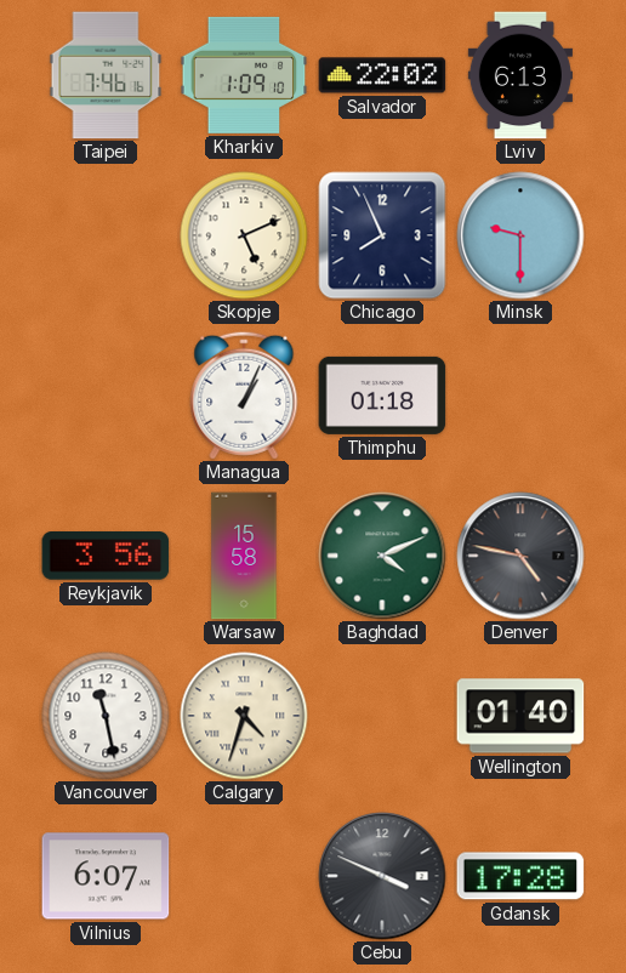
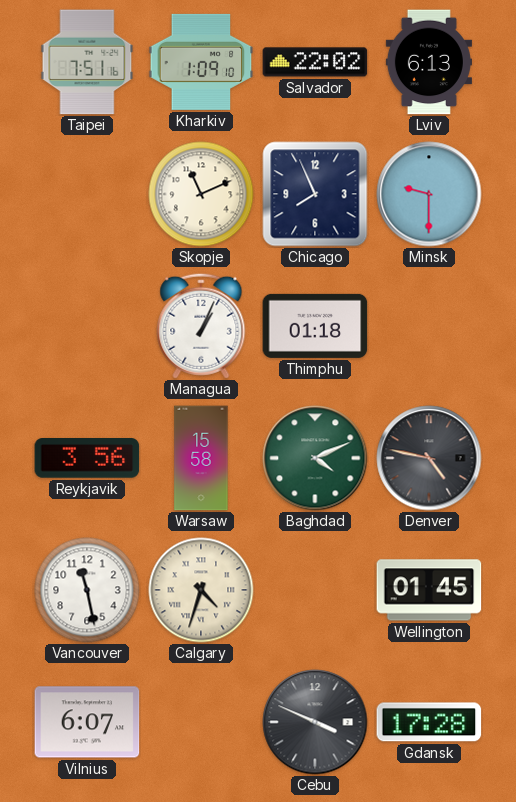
Taipei: 7:46 -> 7:51
Skopje: 5:11 -> 11:11
Wellington: 01:40 -> 01:45
